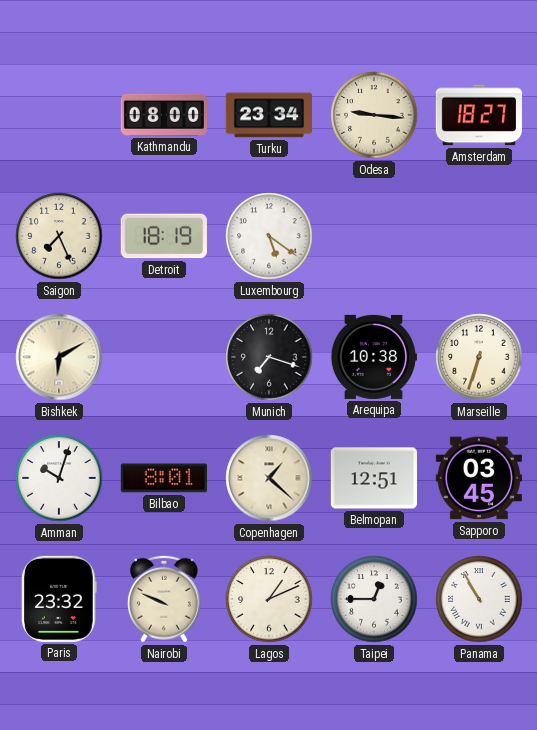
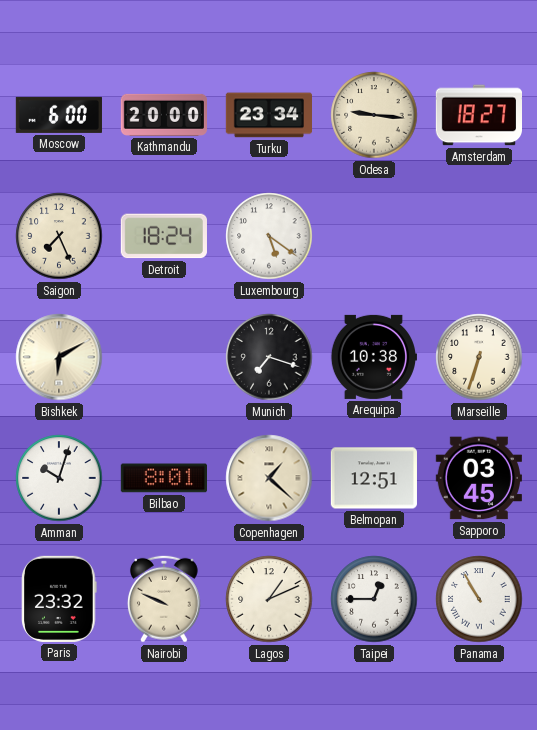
Moscow: none -> 6:00
Kathmandu: 08:00 -> 20:00
Detroit: 18:19 -> 18:24
